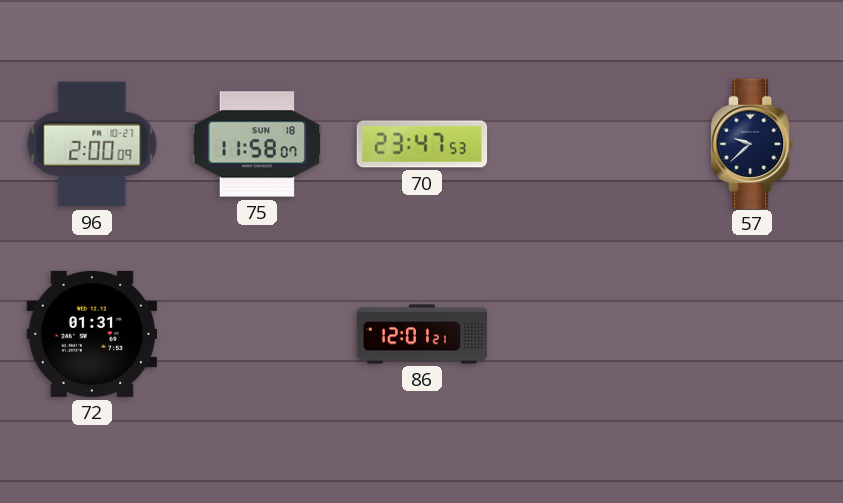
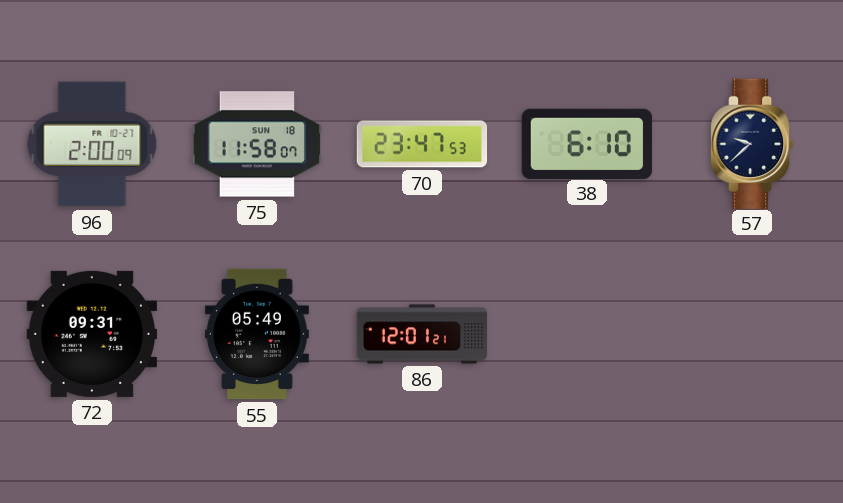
38: none -> 6:10
72: 01:31 -> 09:31
55: none -> 05:49
